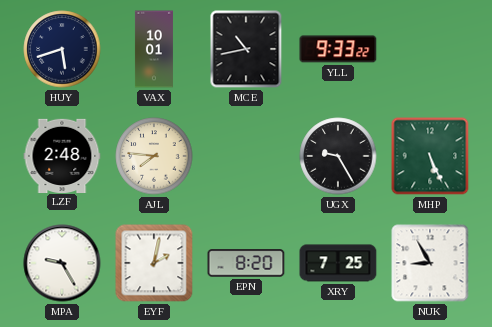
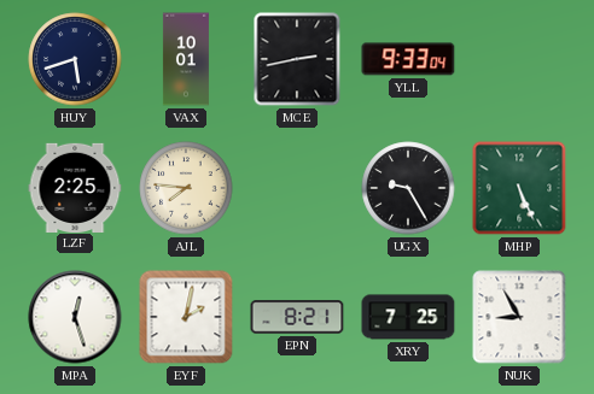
MCE: 10:43 -> 2:43
YLL: 9:33:22 -> 9:33:04
LZF: 2:48 -> 2:25
MPA: 9:25 -> 12:27
EPN: 8:20 -> 8:21
